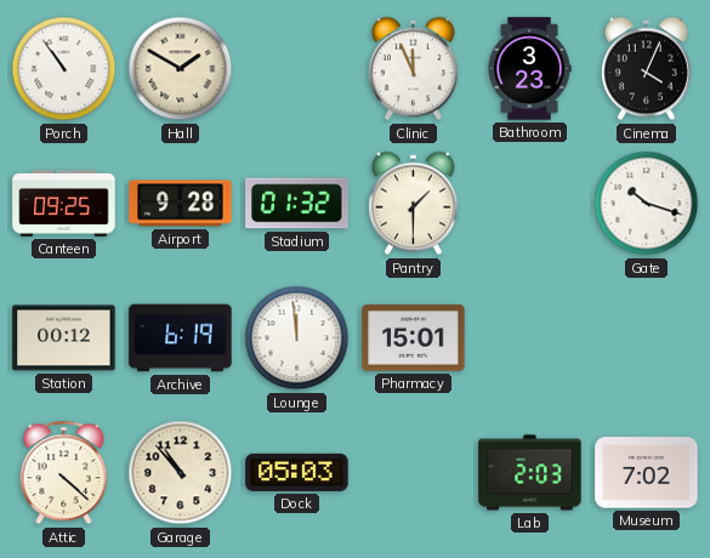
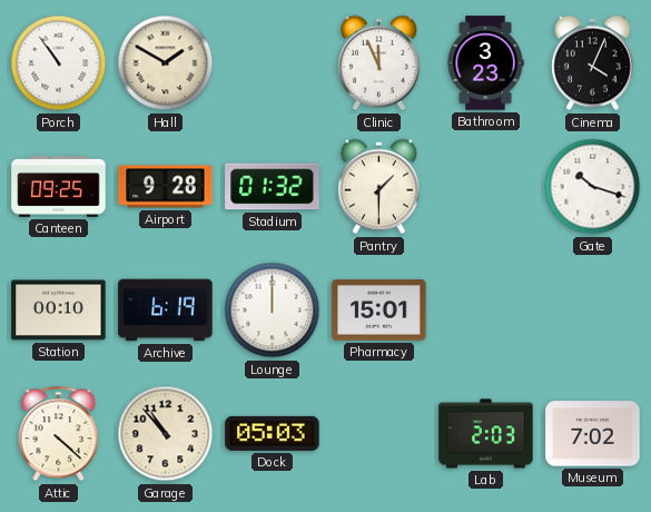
Station: 00:12 -> 00:10
Lounge: 11:59 -> 12:00
